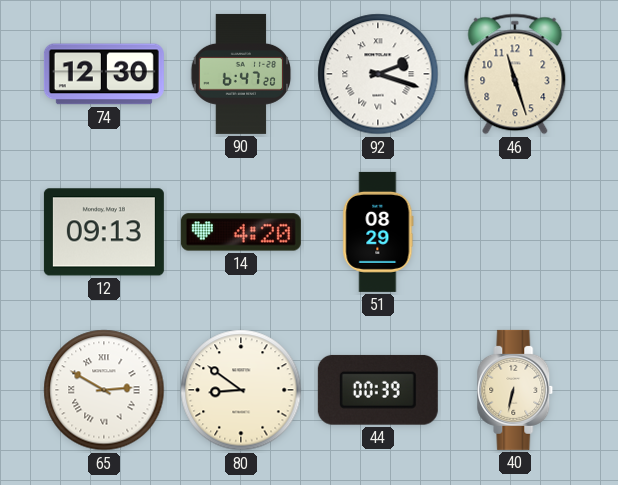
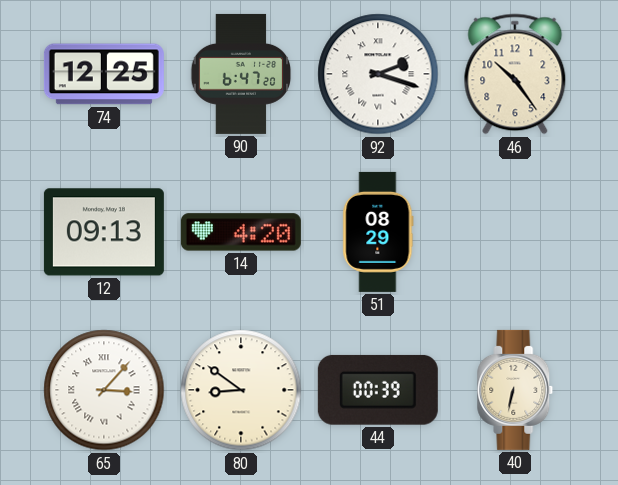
74: 12:30 -> 12:25
46: 11:27 -> 10:24
65: 2:50 -> 3:07
